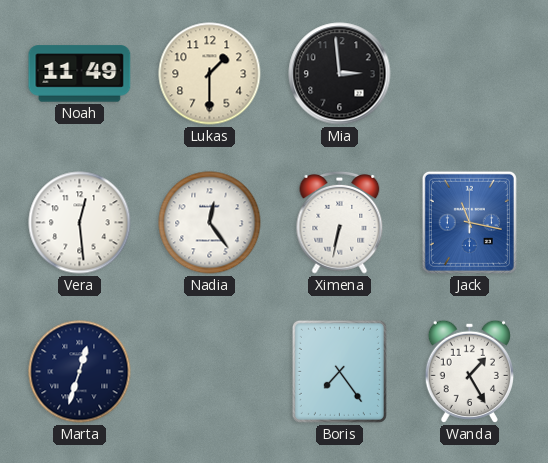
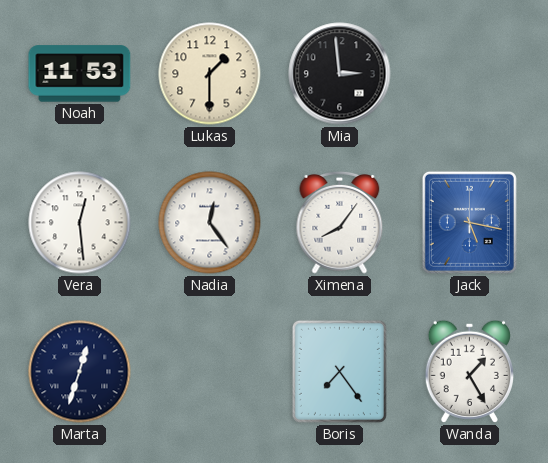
Noah: 11:49 -> 11:53
Ximena: 6:32 -> 8:06
Jack: 11:17 -> 5:17
